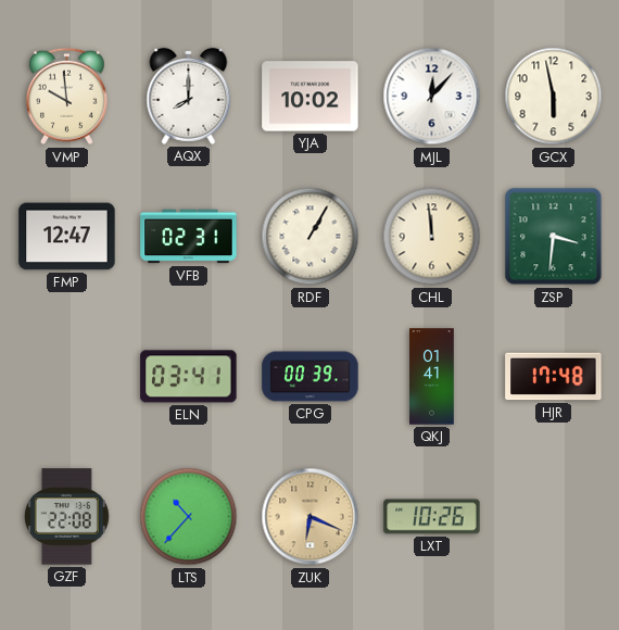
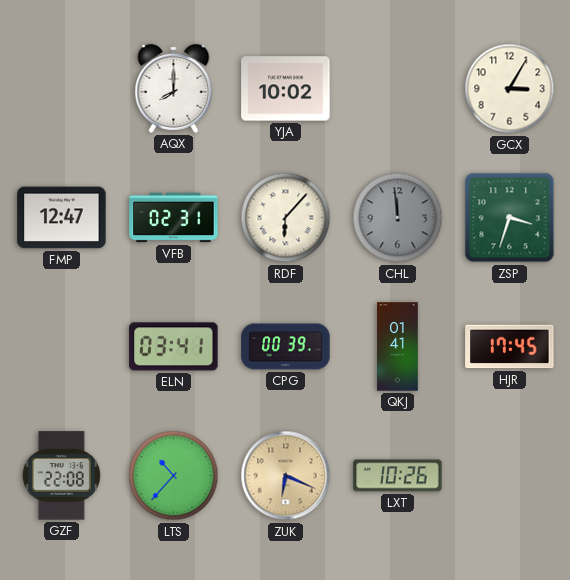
VMP: 9:59 -> none
MJL: 12:07 -> none
GCX: 5:58 -> 3:05
RDF: 1:05 -> 6:07
CHL dial: cream -> grey
ZSP: 3:31 -> 3:33
HJR: 17:48 -> 17:45
